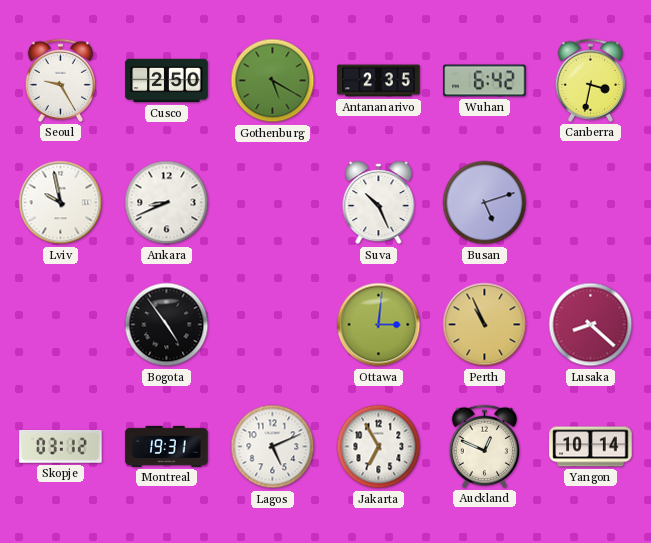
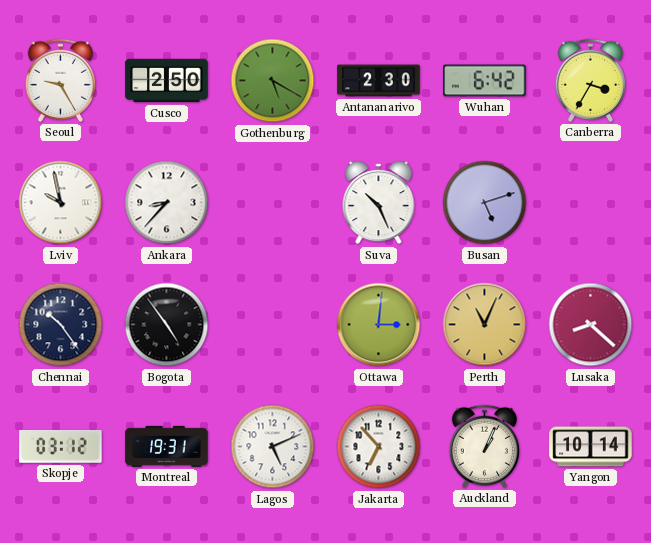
Antananarivo: 2:35 -> 2:30
Canberra: 3:32 -> 3:35
Ankara: 8:41 -> 8:37
Chennai: none -> 10:24
Perth: 10:56 -> 11:04
Jakarta: 6:55 -> 6:53
Auckland: 12:49 -> 1:04
